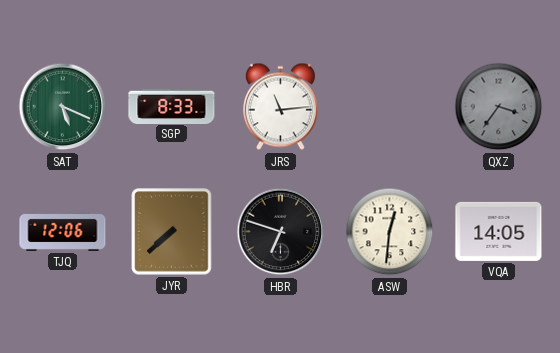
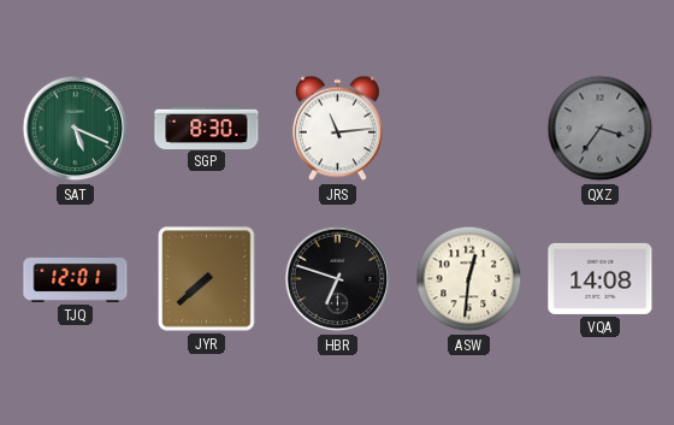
SGP: 8:33 -> 8:30
TJQ: 12:06 -> 12:01
VQA: 14:05 -> 14:08
